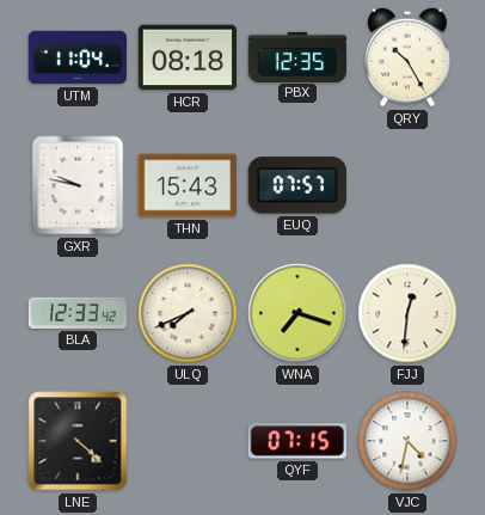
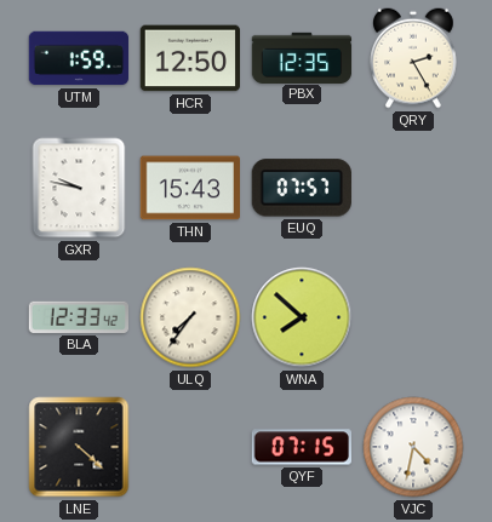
UTM: 11:04 -> 1:59
HCR: 08:18 -> 12:50
QRY: 10:25 -> 2:25
ULQ: 7:41 -> 7:36
WNA: 7:18 -> 7:52
FJJ: 12:31 -> none
